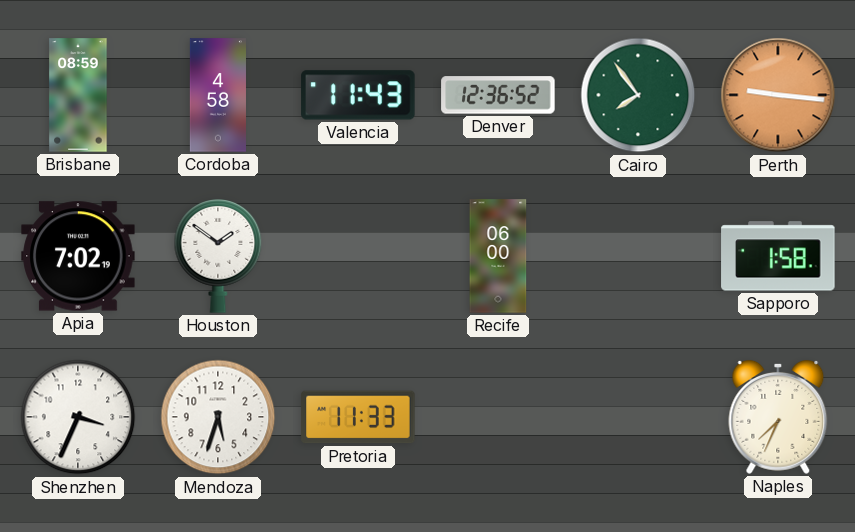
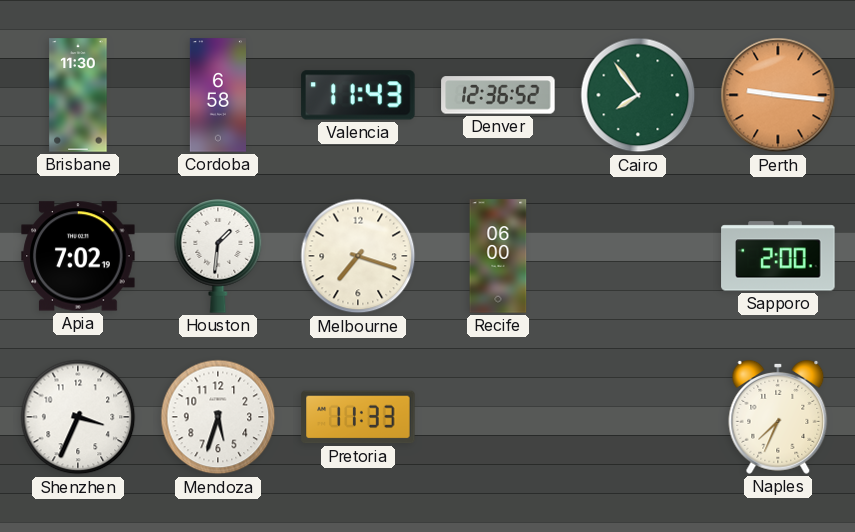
Brisbane: 08:59 -> 11:30
Cordoba: 4:58 -> 6:58
Houston: 1:51 -> 1:31
Melbourne: none -> 7:18
Sapporo: 1:58 -> 2:00
